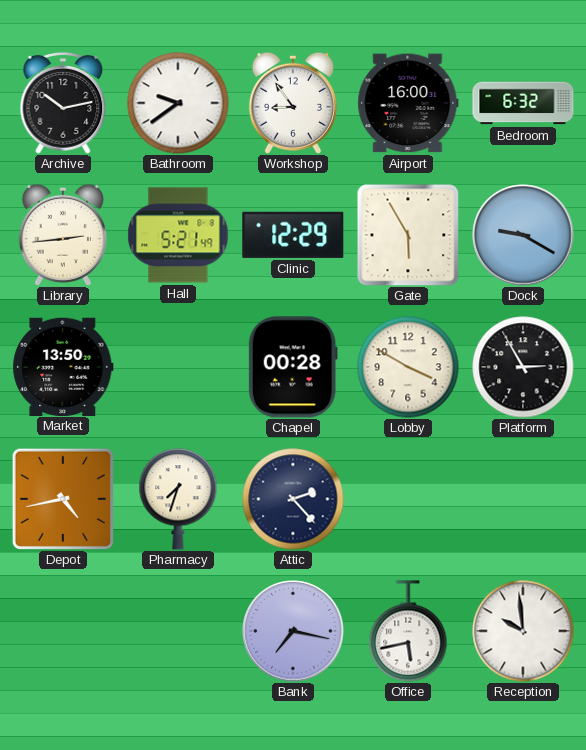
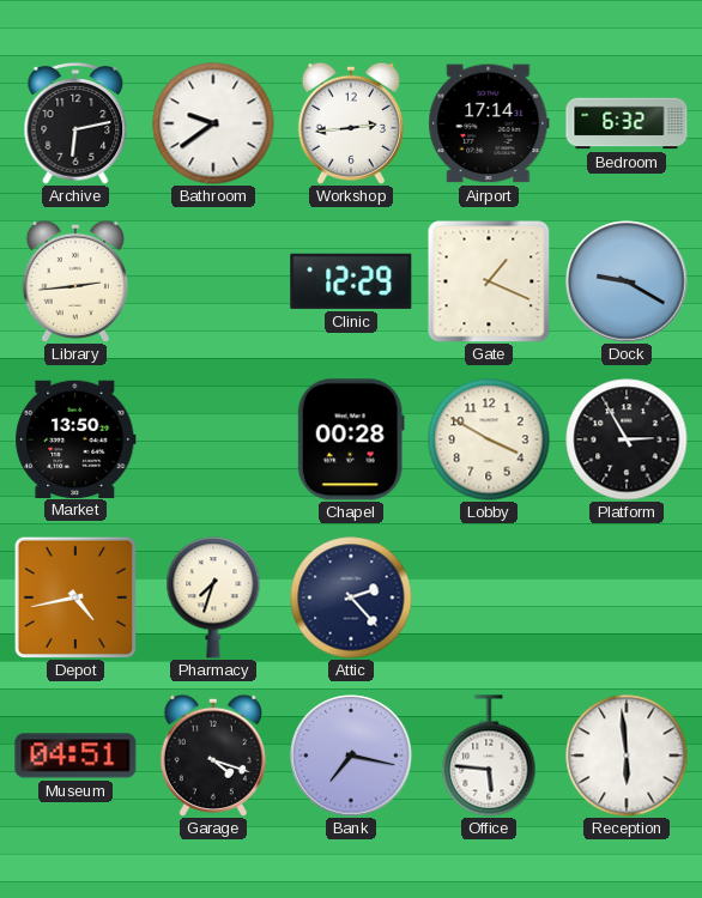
Archive: 10:13 -> 6:13
Workshop: 8:54 -> 2:44
Airport: 16:00 -> 17:14
Hall: 5:21 -> none
Gate: 5:55 -> 1:19
Museum: none -> 04:51
Garage: none -> 4:18
Office: 5:43 -> 5:46
Reception: 9:59 -> 5:59
